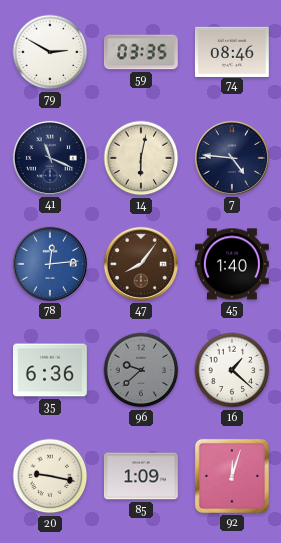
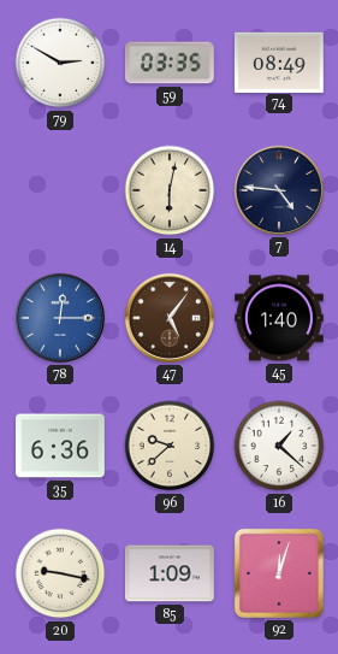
74: 08:46 -> 08:49
41: 11:19 -> none
78: 12:14 -> 12:15
47: 8:06 -> 5:06
96 dial: grey -> cream
